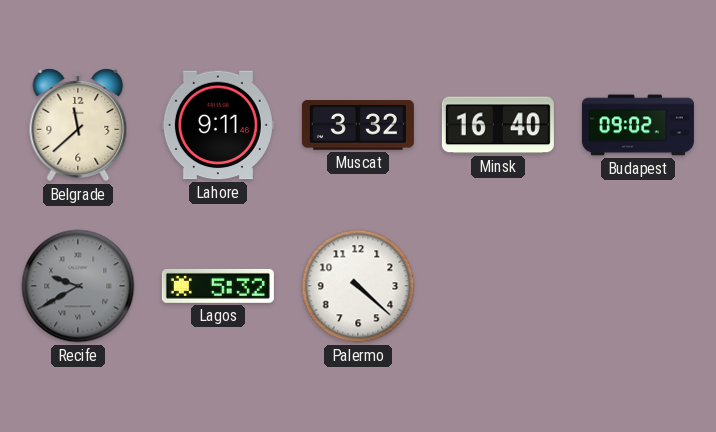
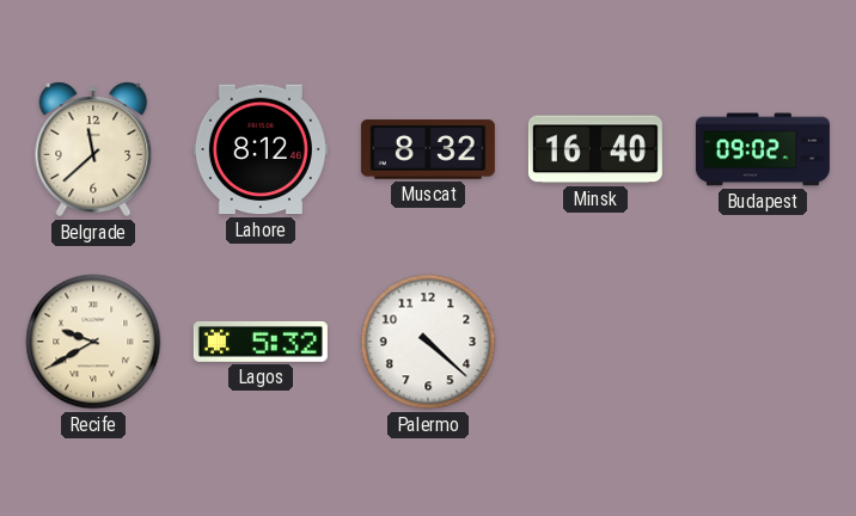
Lahore: 9:11 -> 8:12
Muscat: 3:32 -> 8:32
Recife dial: grey -> cream
